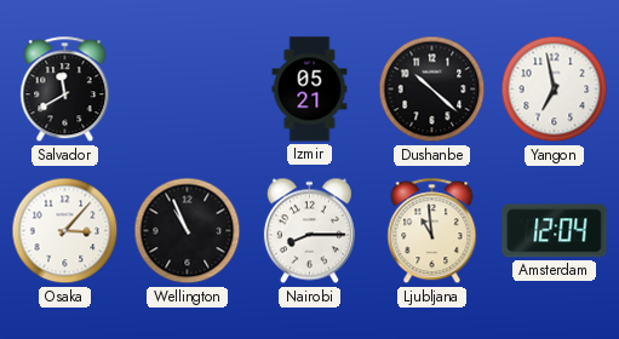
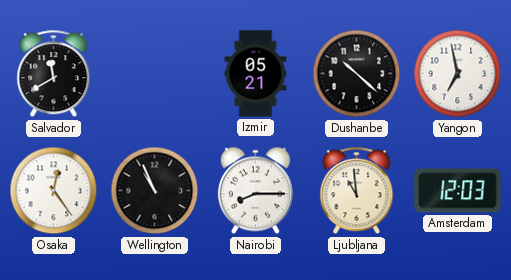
Osaka: 3:07 -> 12:24
Amsterdam: 12:04 -> 12:03
